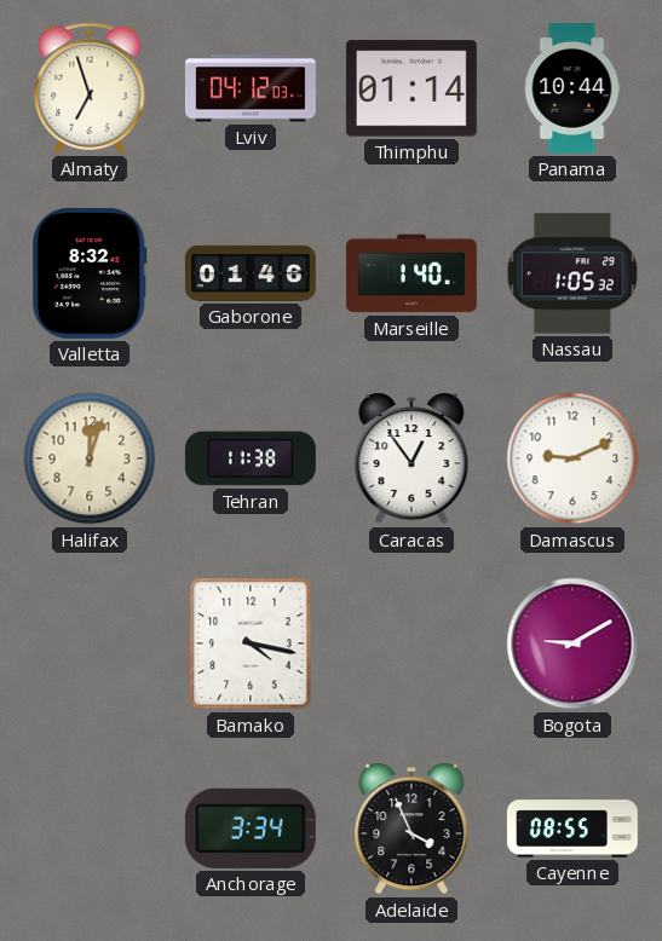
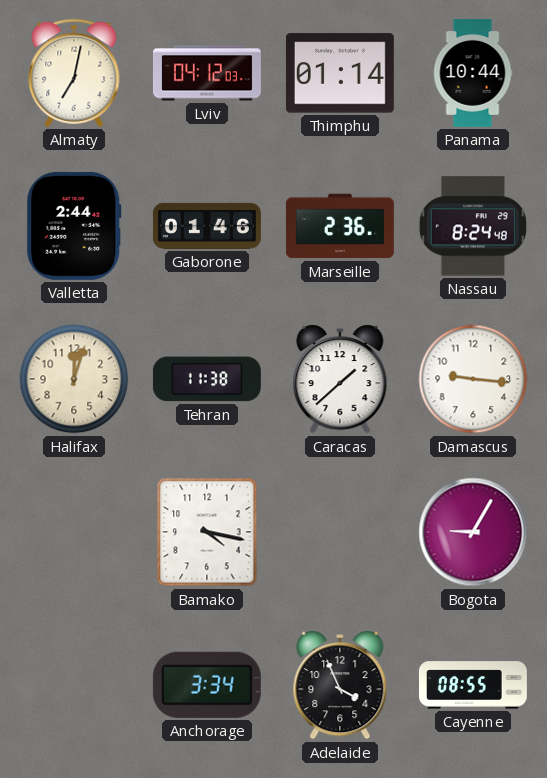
Almaty: 6:57 -> 7:02
Valletta: 8:32 -> 2:44
Marseille: 1:40 -> 2:36
Nassau: 1:05 -> 8:24
Caracas: 12:54 -> 1:38
Damascus: 9:11 -> 9:16
Bogota: 9:10 -> 9:05
